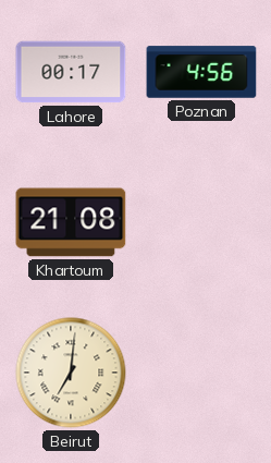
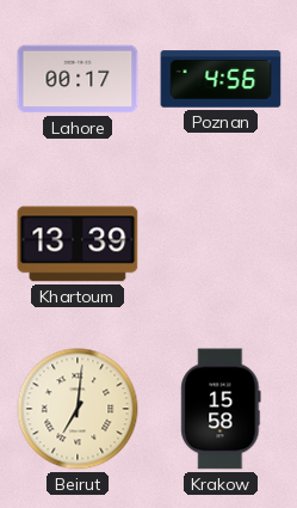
Khartoum: 21:08 -> 13:39
Krakow: none -> 15:58
